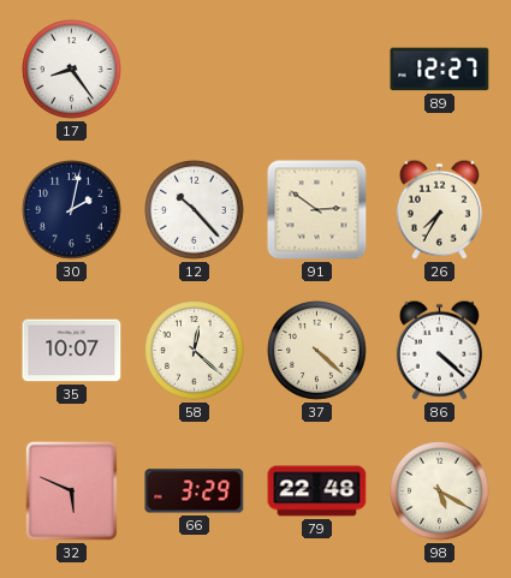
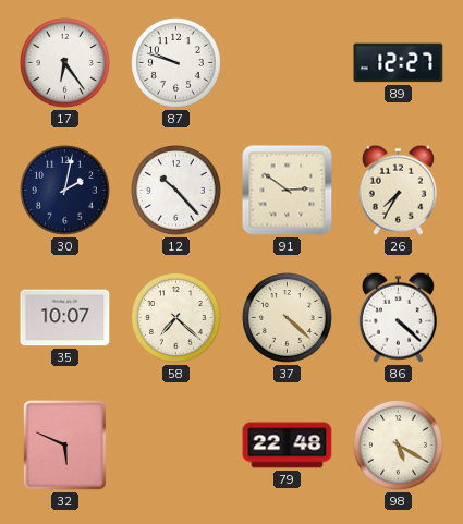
17: 8:24 -> 6:24
87: none -> 9:48
58: 12:22 -> 7:22
66: 3:29 -> none
